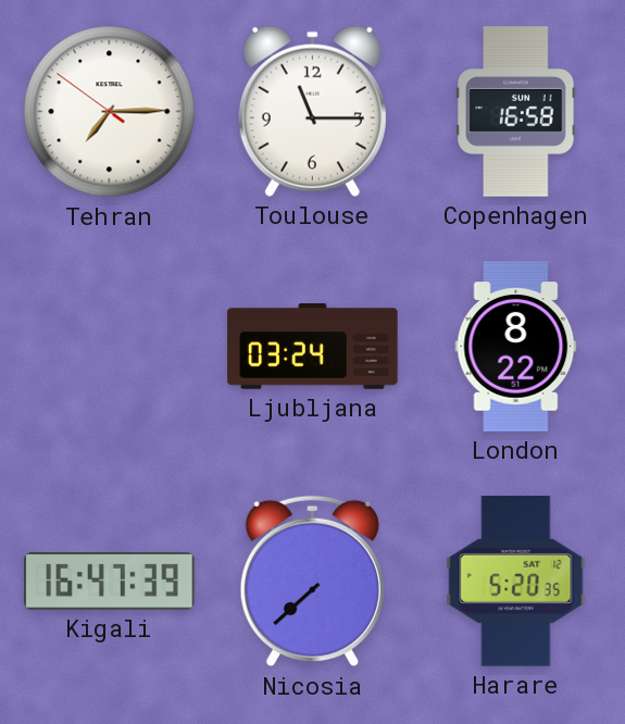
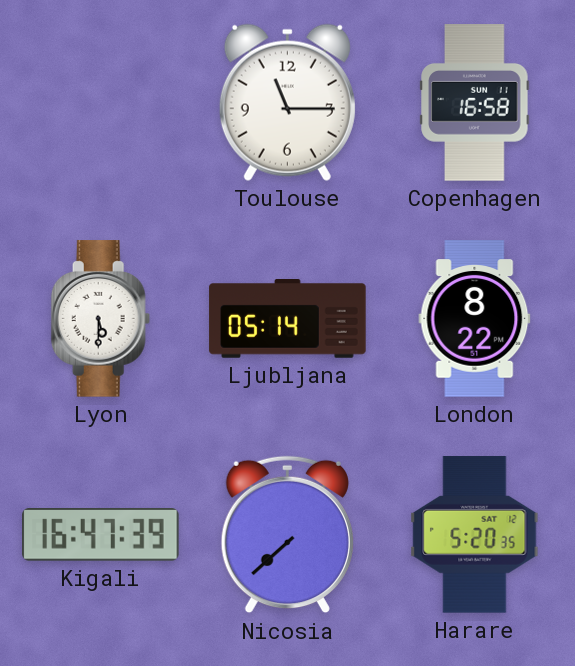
Tehran: 7:14 -> none
Lyon: none -> 5:30
Ljubljana: 03:24 -> 05:14
